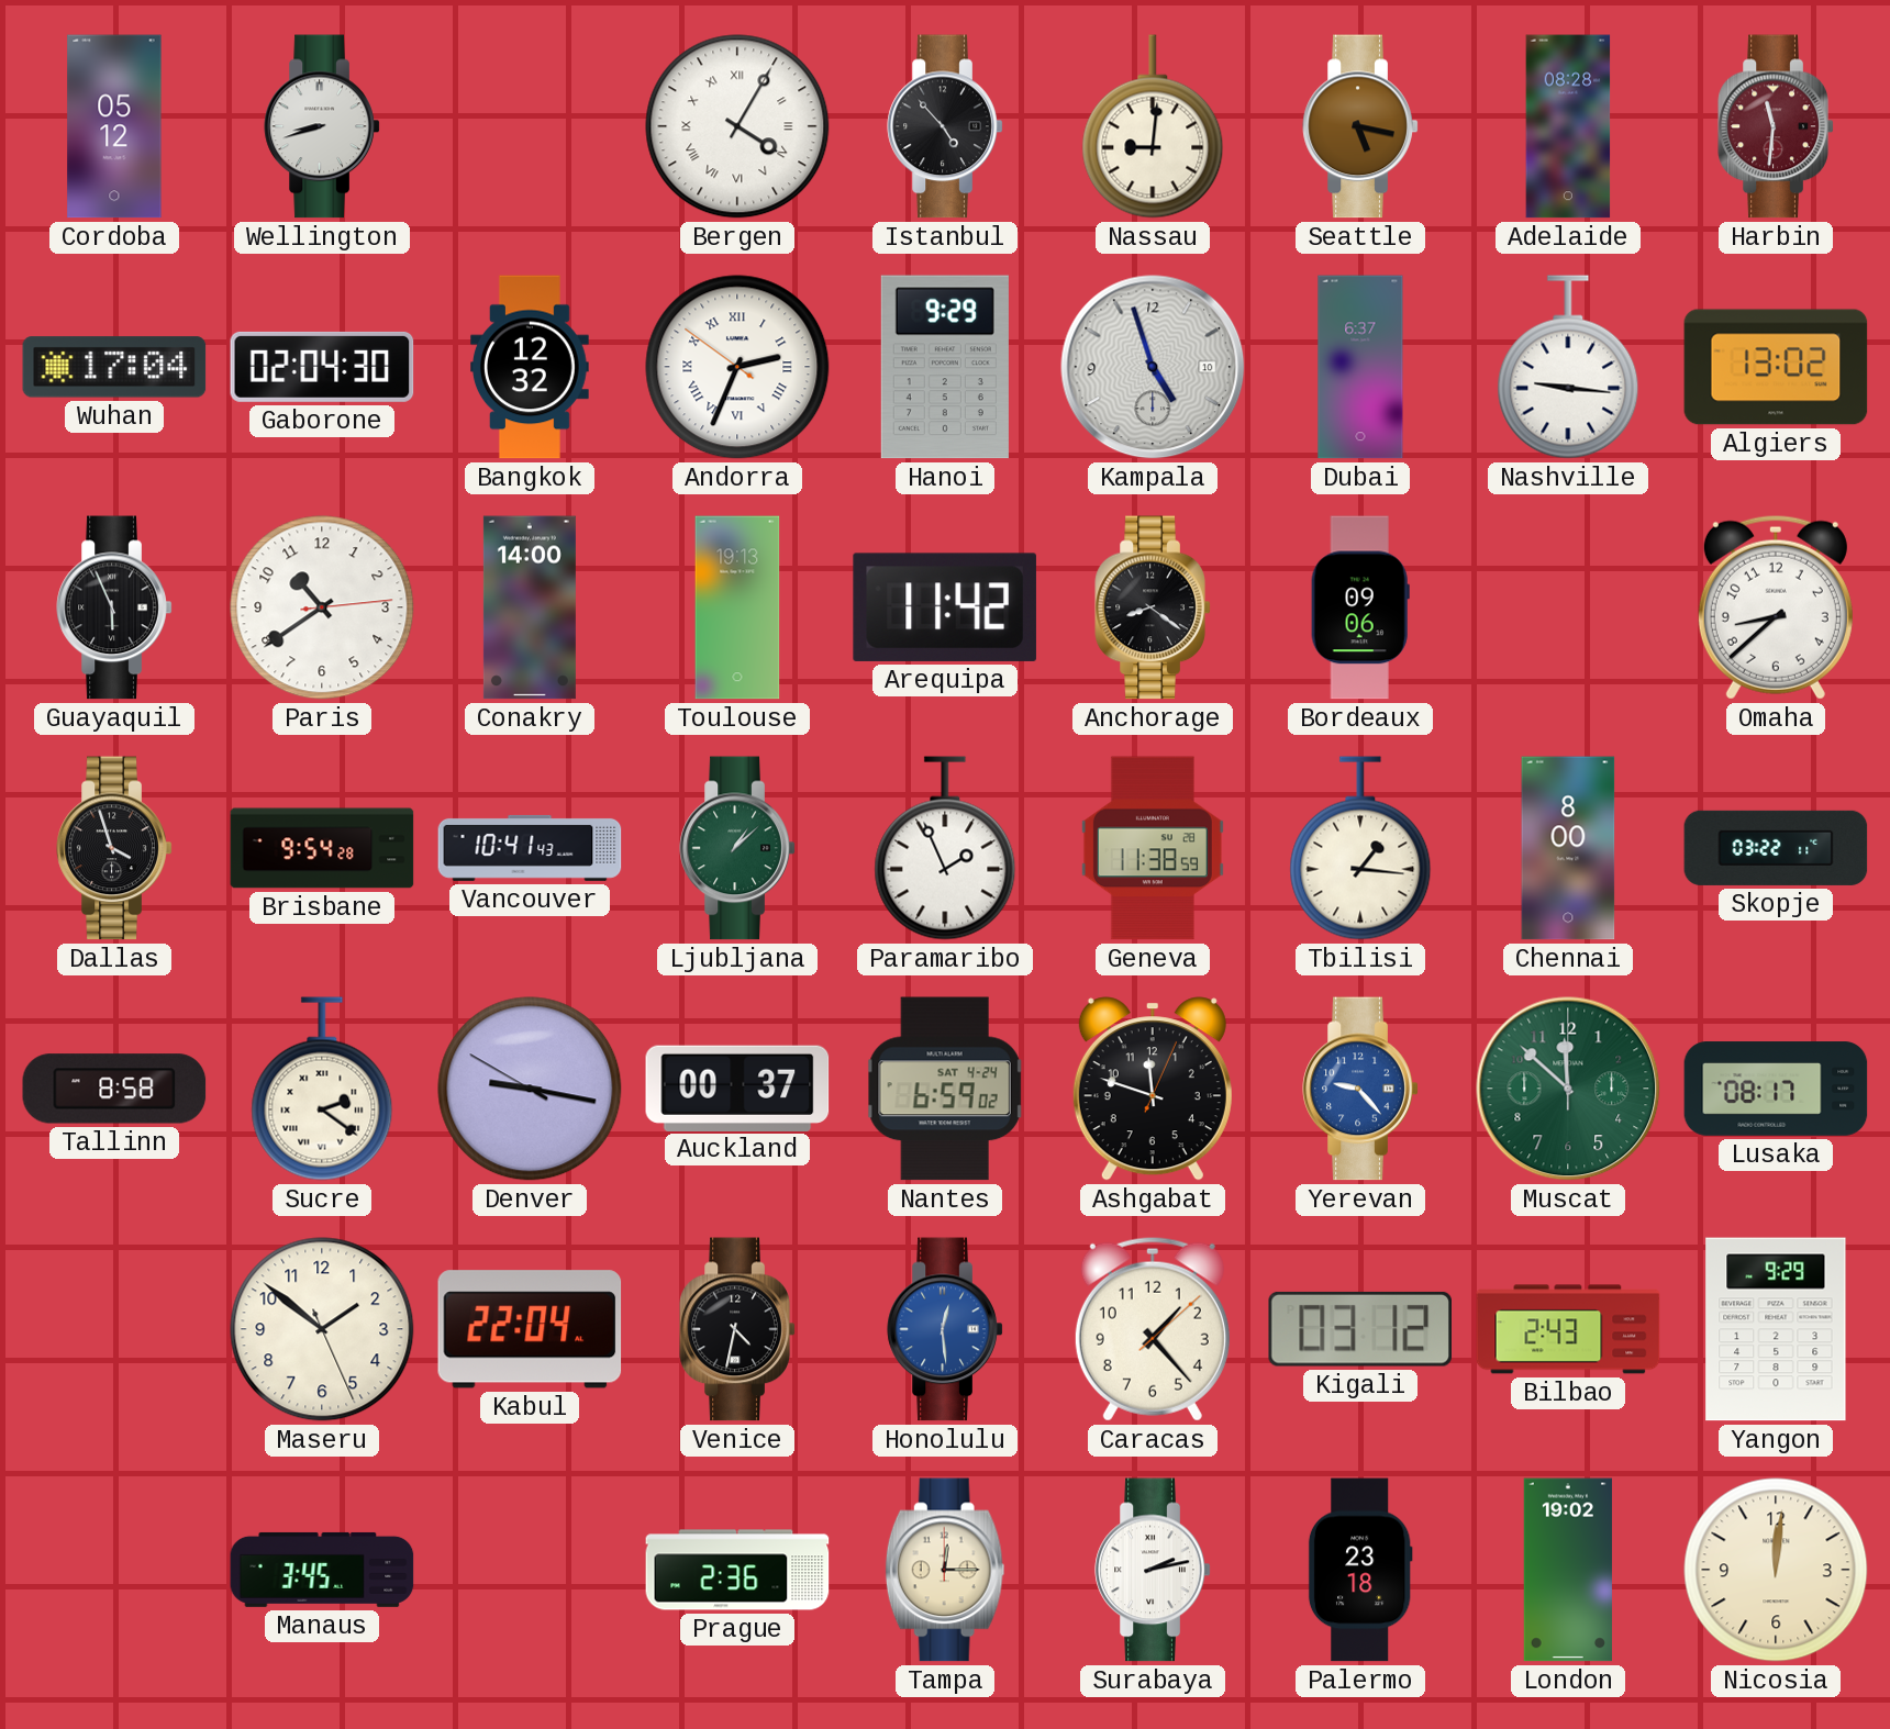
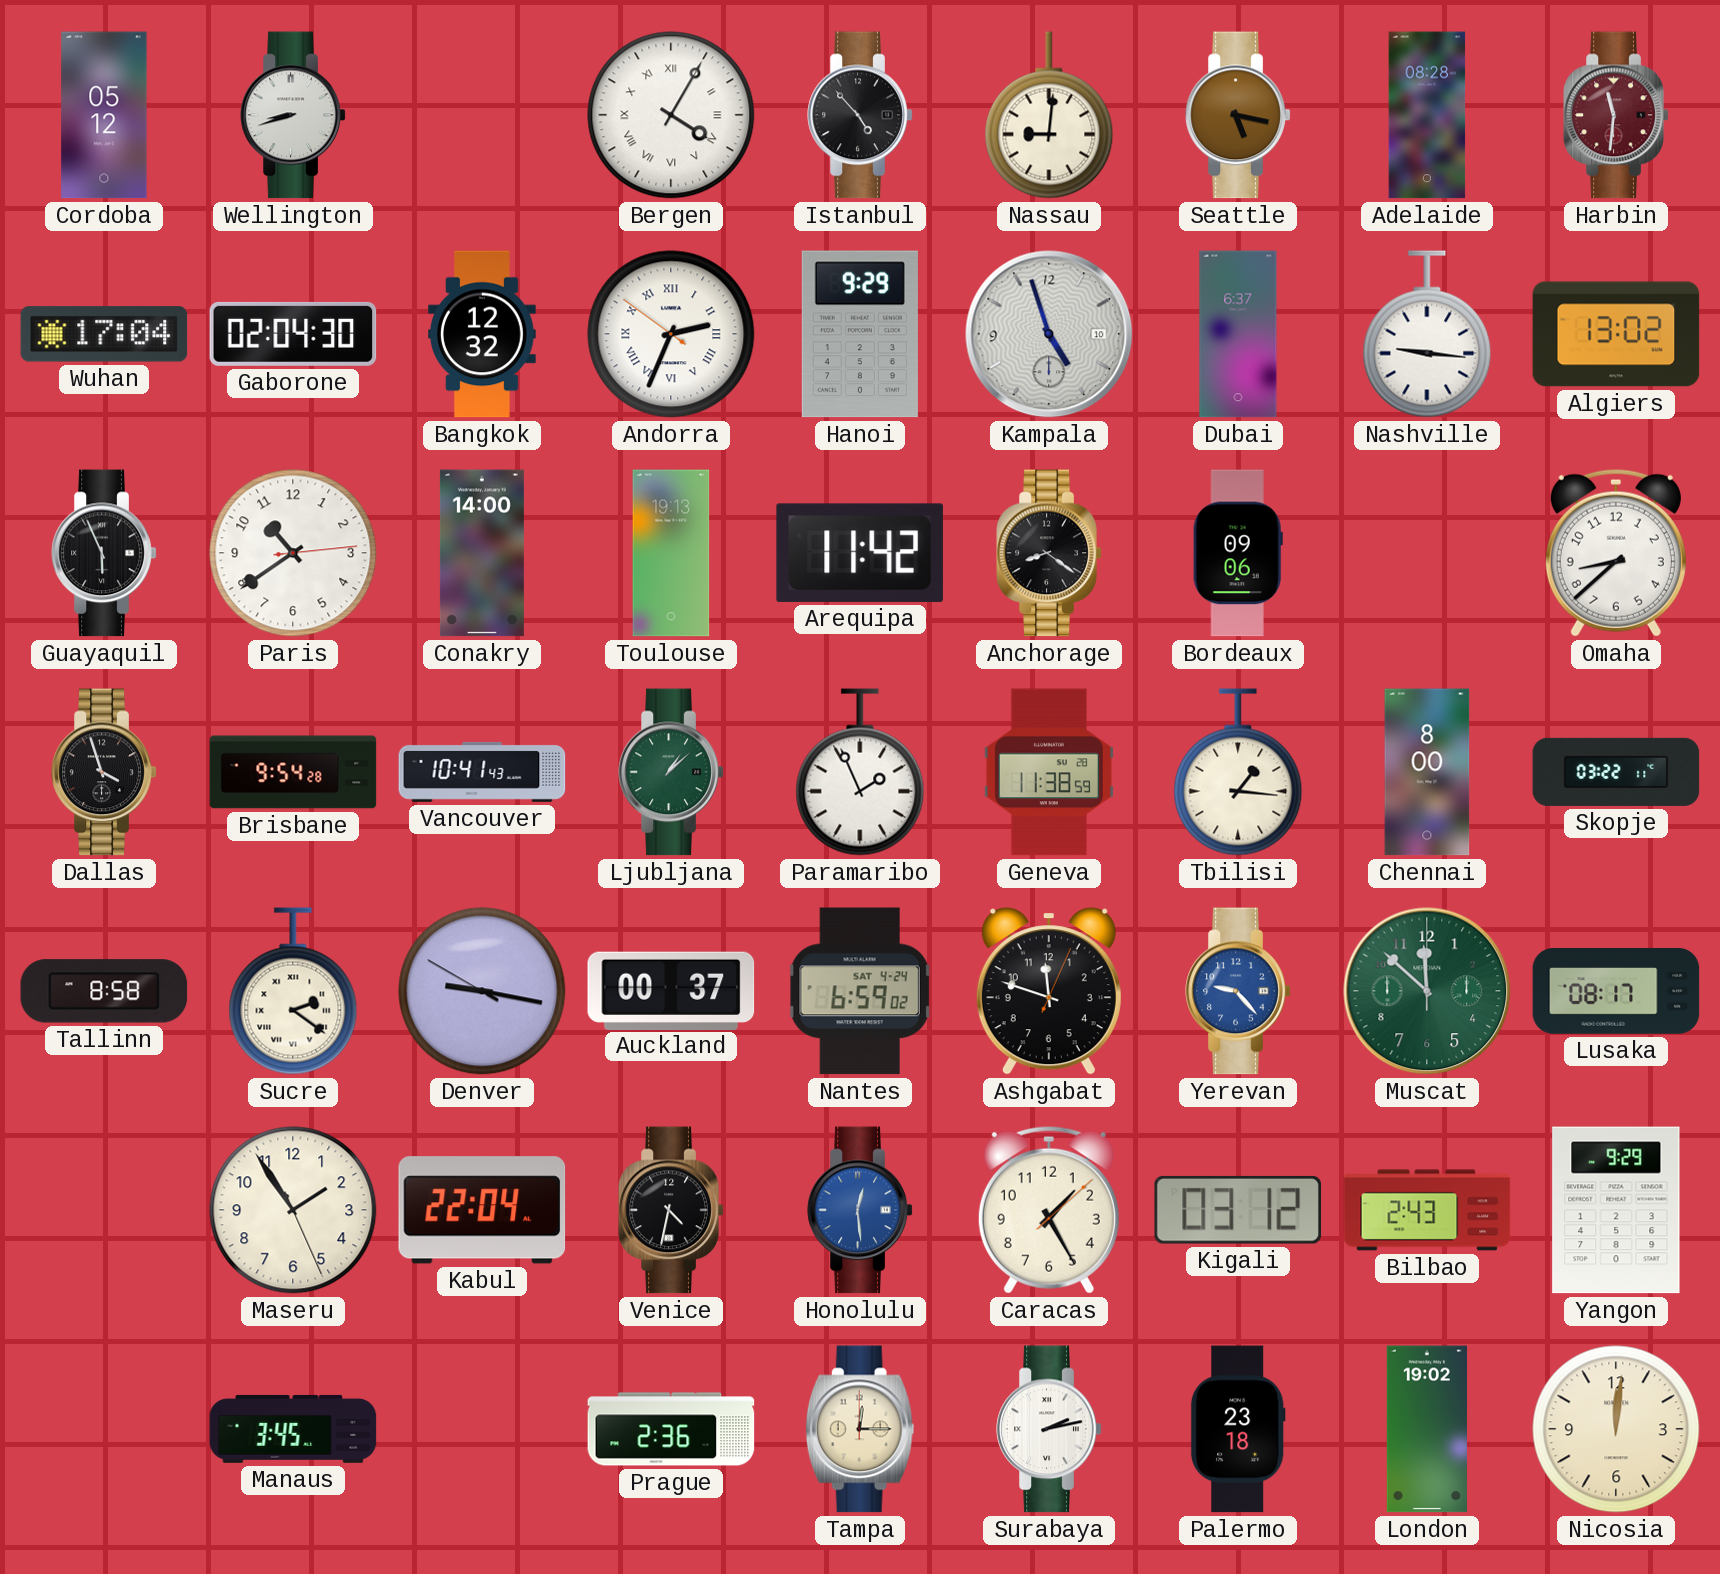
Maseru: 1:51 -> 1:54
Caracas: 1:23 -> 1:25
